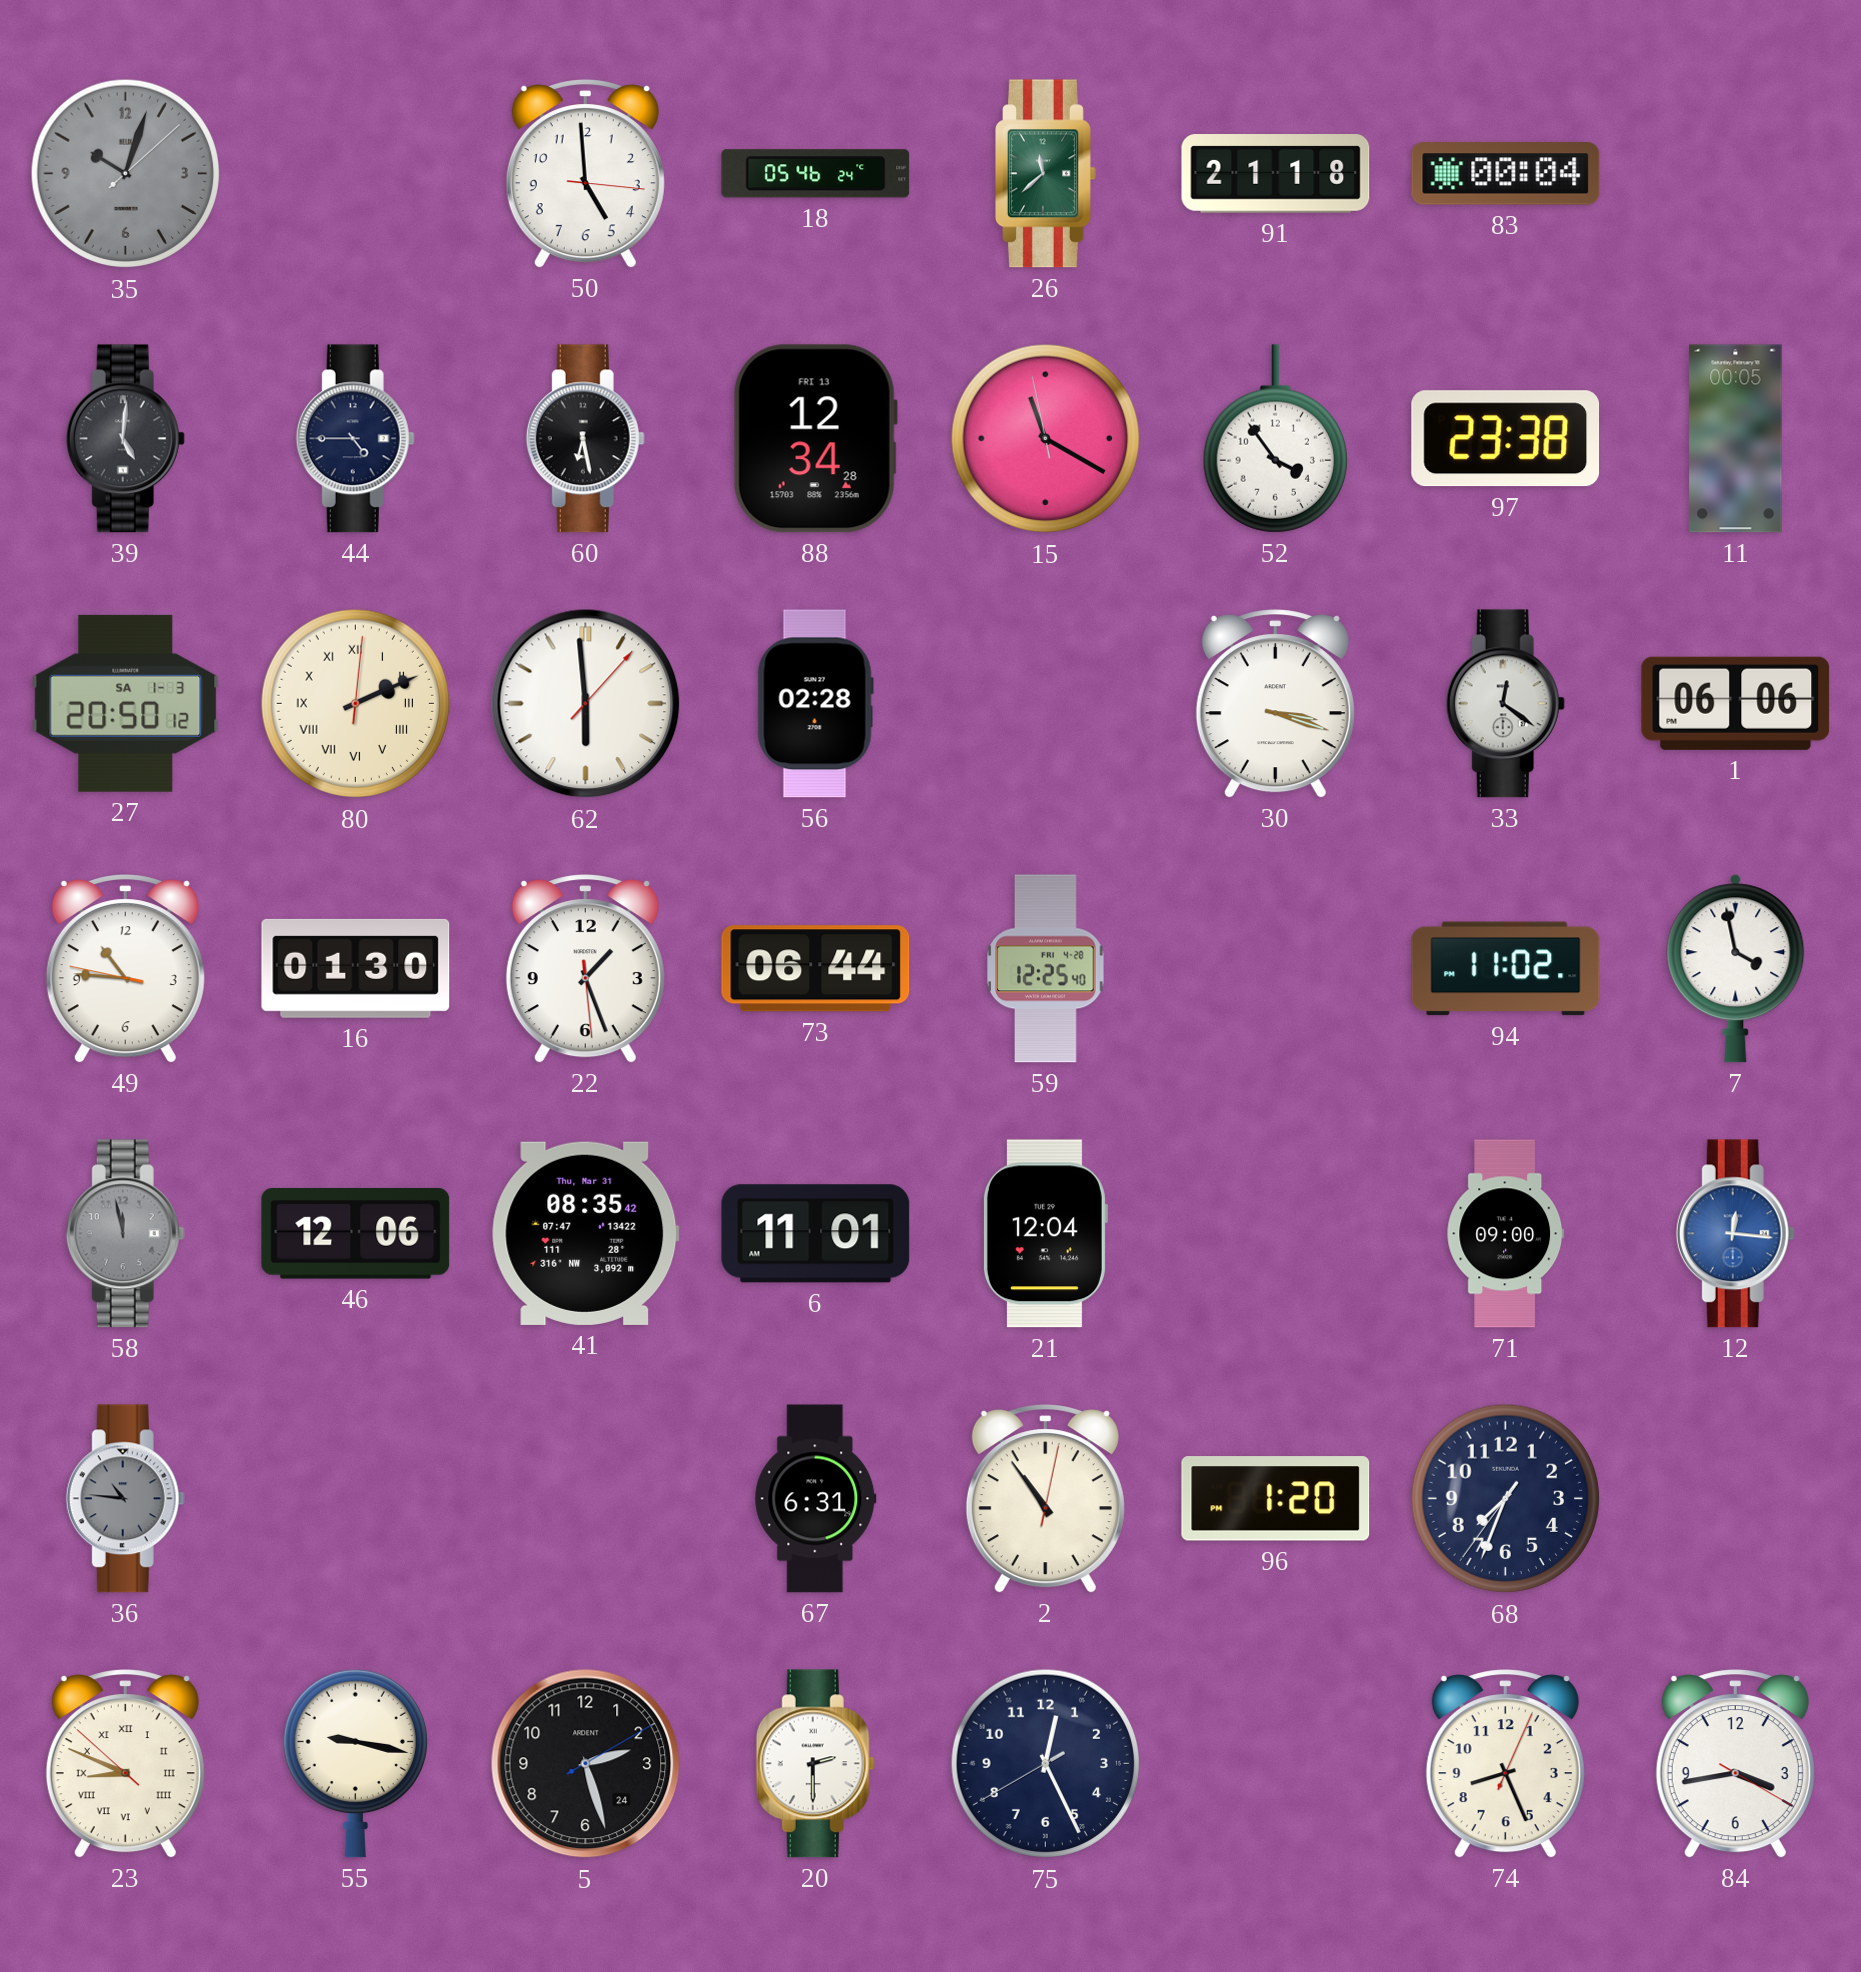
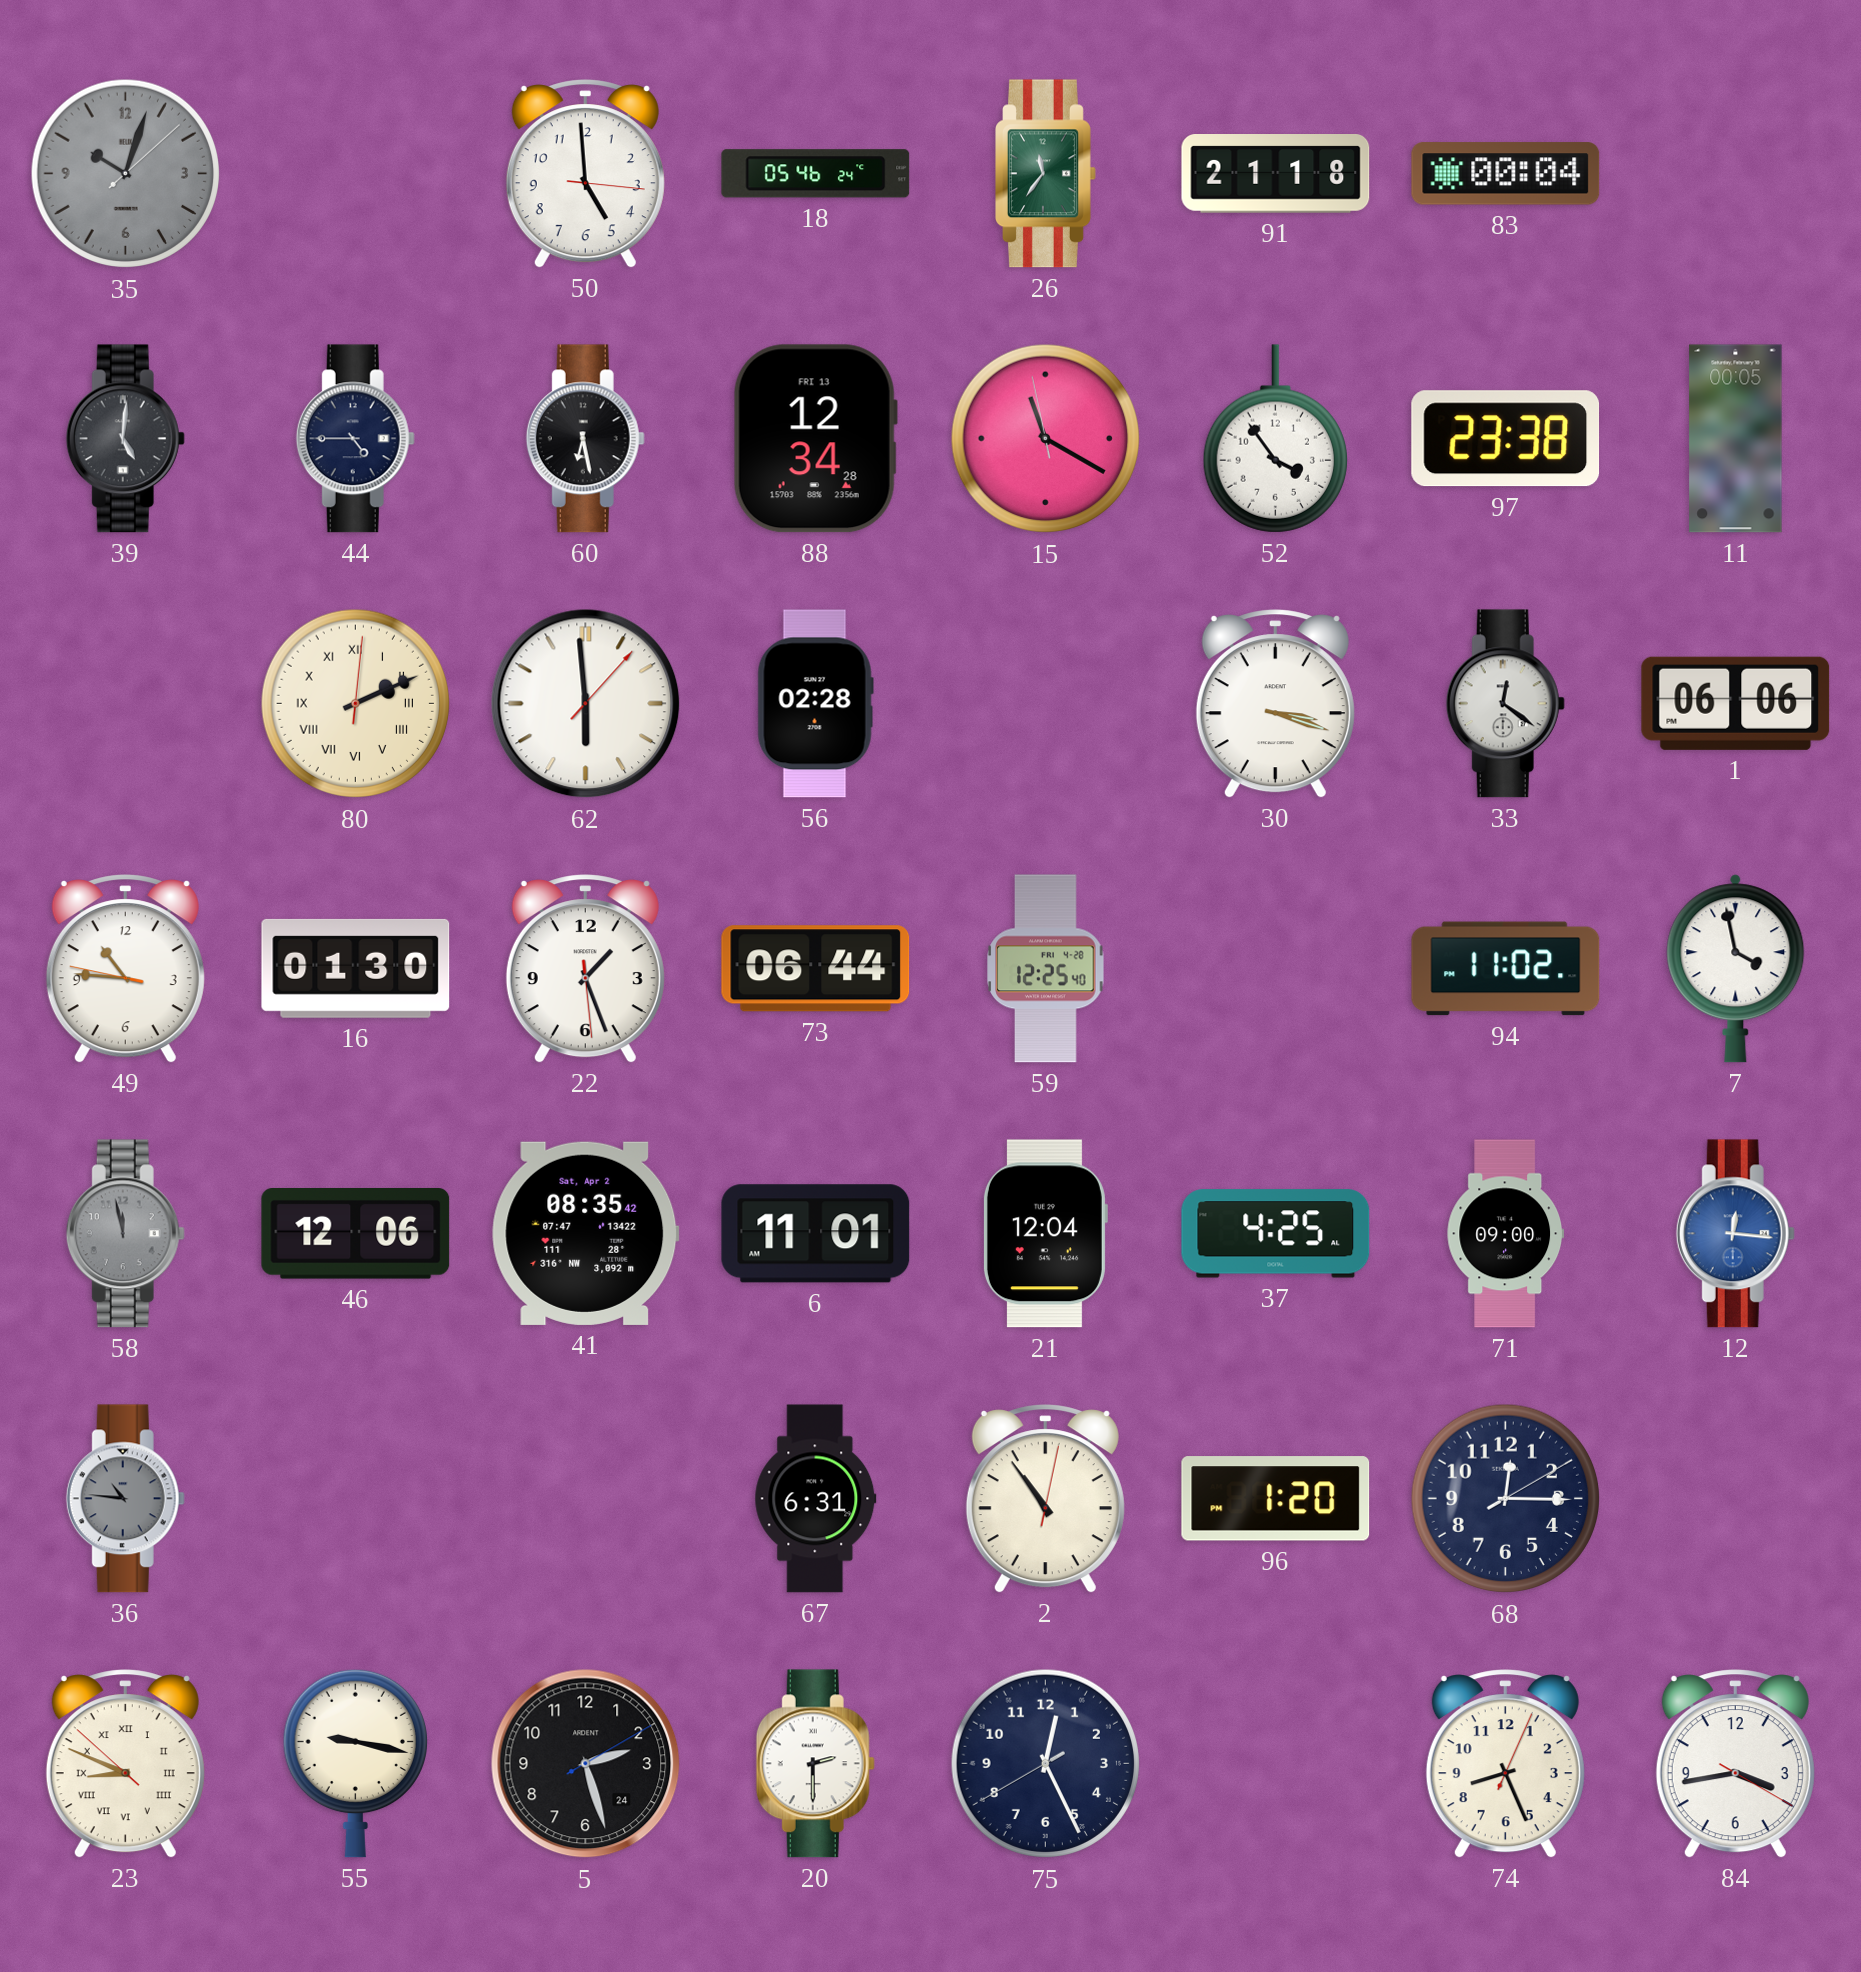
26: 11:38 -> 11:36
27: 20:50 -> none
41 date: Thu, Mar 31 -> Sat, Apr 2
37: none -> 4:25
68: 7:33 -> 12:15
